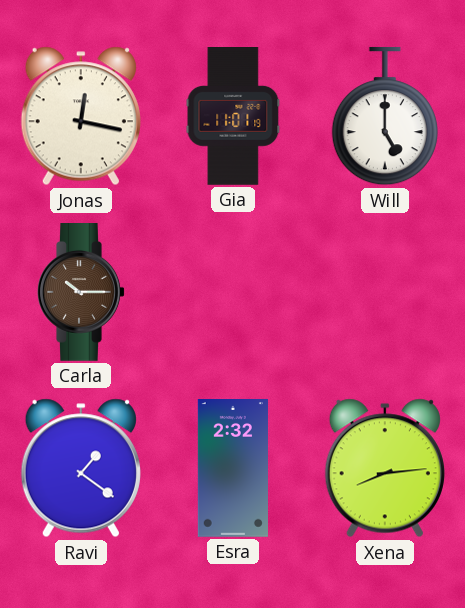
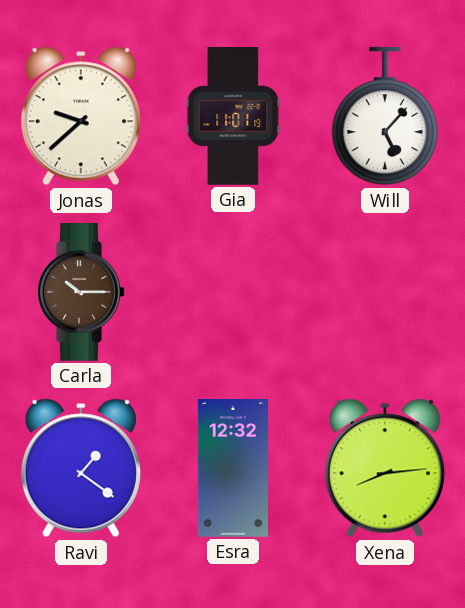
Jonas: 12:17 -> 9:38
Will: 5:00 -> 5:07
Esra: 2:32 -> 12:32
